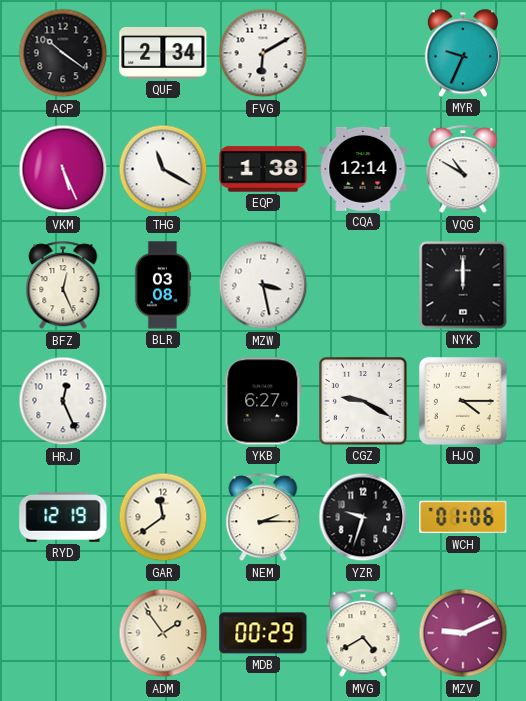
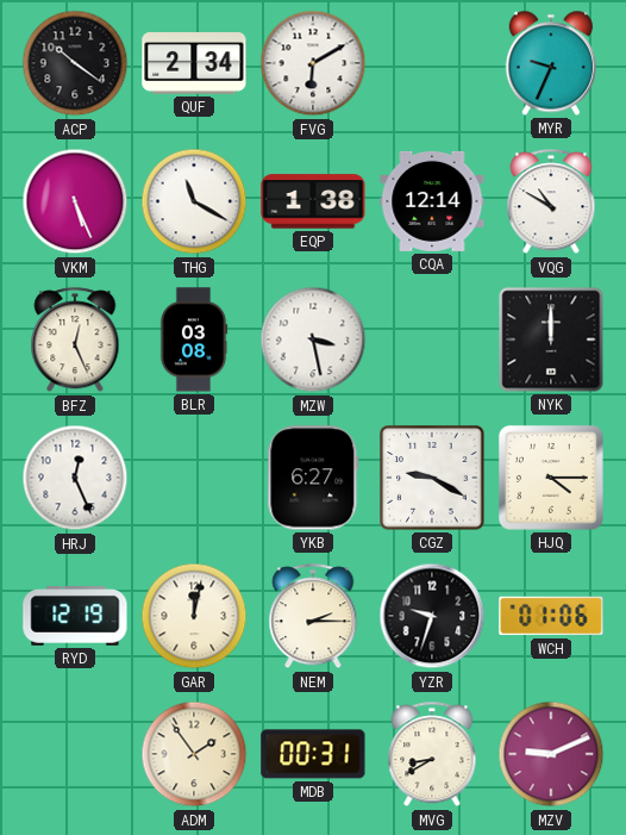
GAR: 11:39 -> 12:02
MDB: 00:29 -> 00:31
MVG: 4:40 -> 8:40
